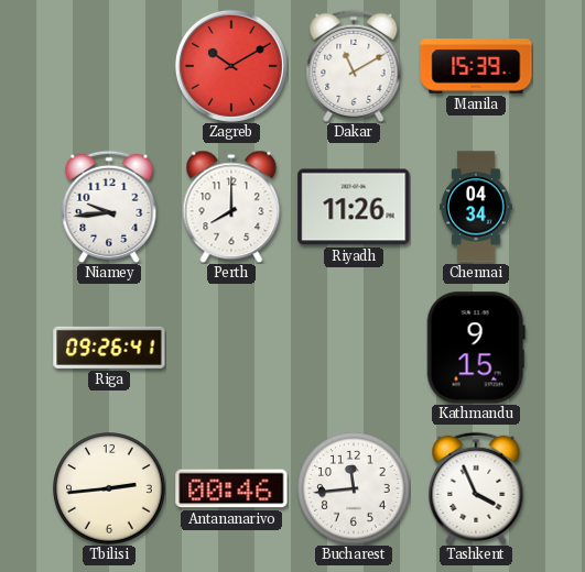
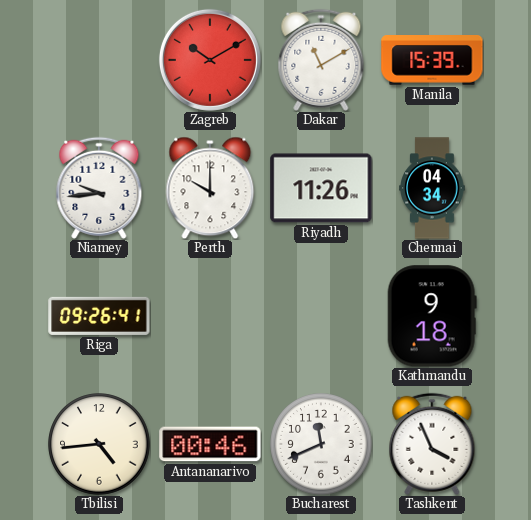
Perth: 8:00 -> 10:00
Kathmandu: 9:15 -> 9:18
Tbilisi: 2:44 -> 4:44
Bucharest: 11:44 -> 11:41
